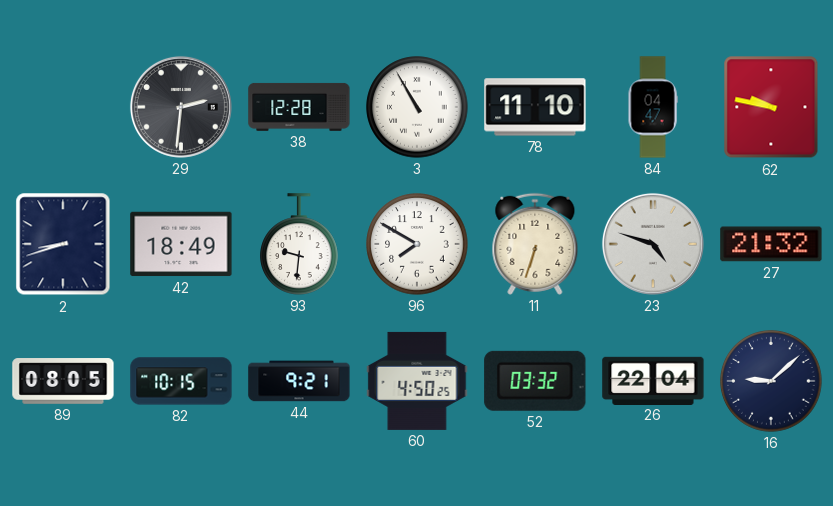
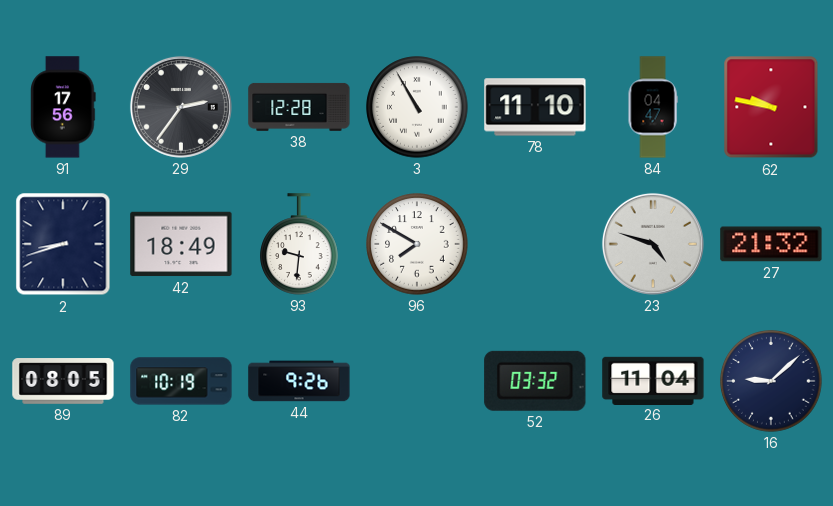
91: none -> 17:56
29: 2:31 -> 2:36
11: 6:33 -> none
82: 10:15 -> 10:19
44: 9:21 -> 9:26
60: 4:50 -> none
26: 22:04 -> 11:04
